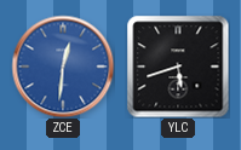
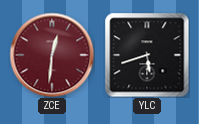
ZCE dial: blue -> burgundy
